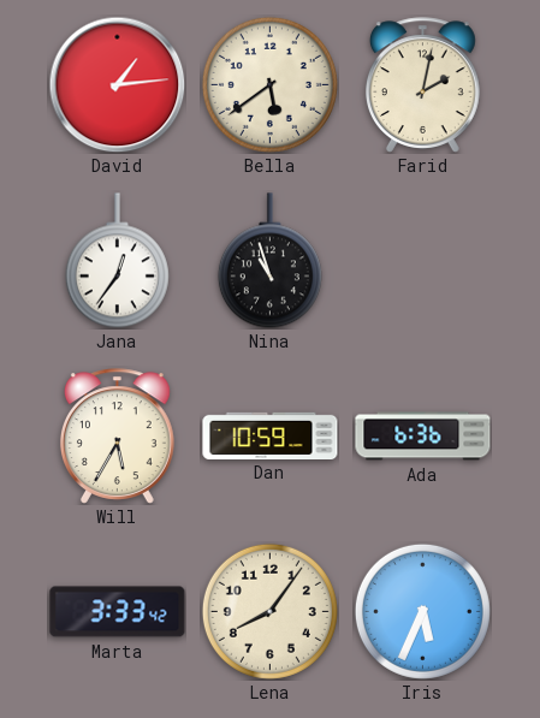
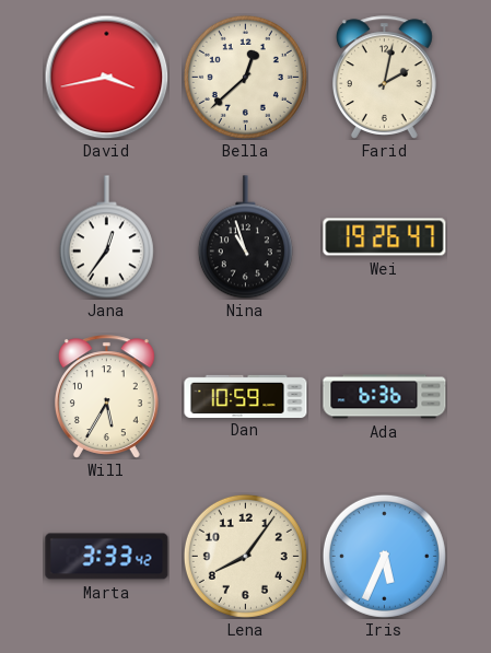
David: 1:14 -> 3:43
Bella: 5:39 -> 12:38
Wei: none -> 19:26
